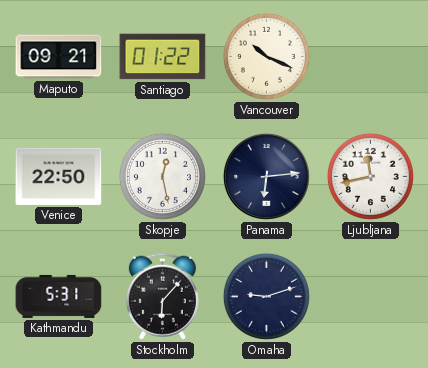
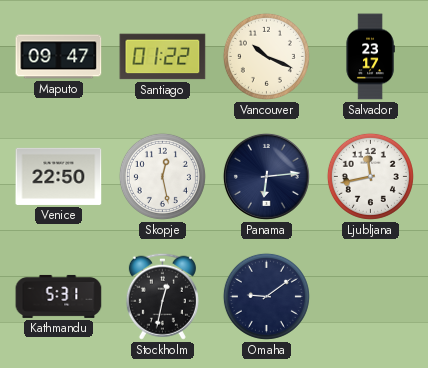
Maputo: 09:21 -> 09:47
Salvador: none -> 23:17
Stockholm: 6:07 -> 12:32
Omaha: 9:12 -> 9:09
